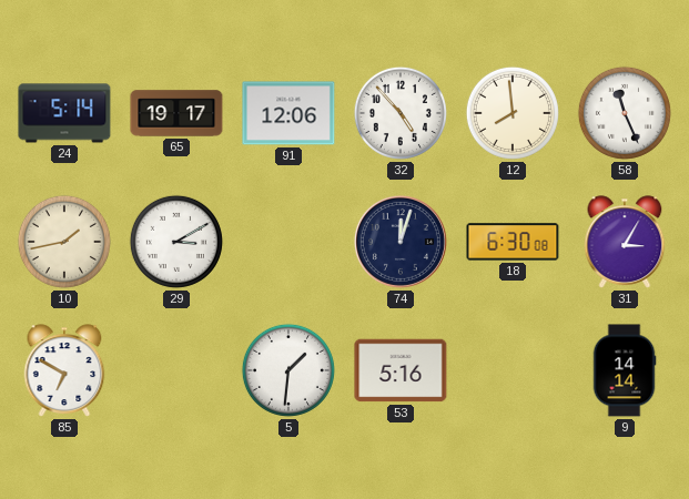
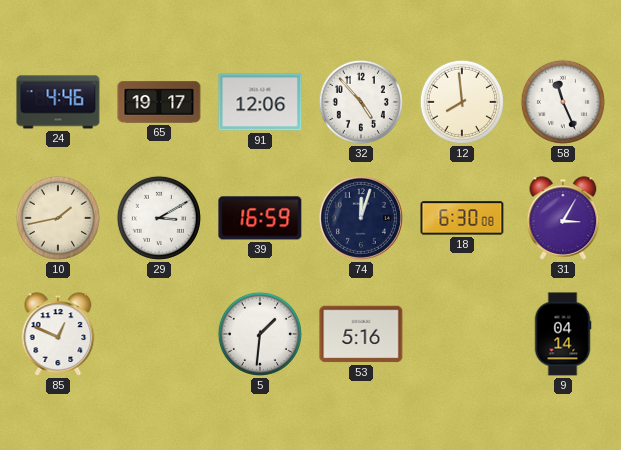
24: 5:14 -> 4:46
39: none -> 16:59
85: 6:50 -> 12:49
9: 14:14 -> 04:14
